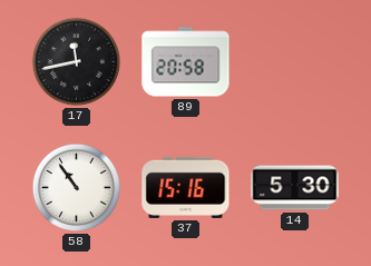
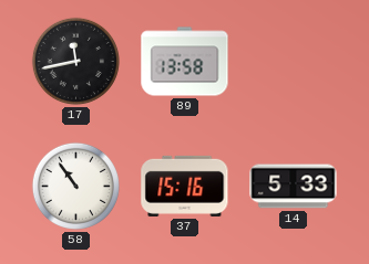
89: 20:58 -> 13:58
14: 5:30 -> 5:33
